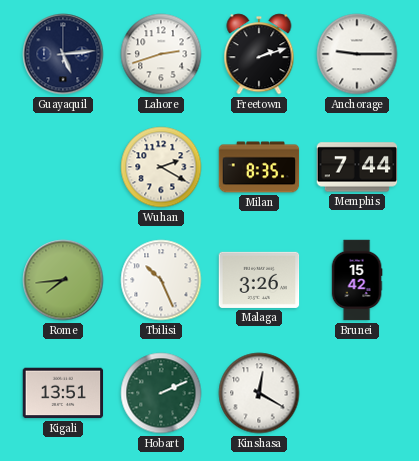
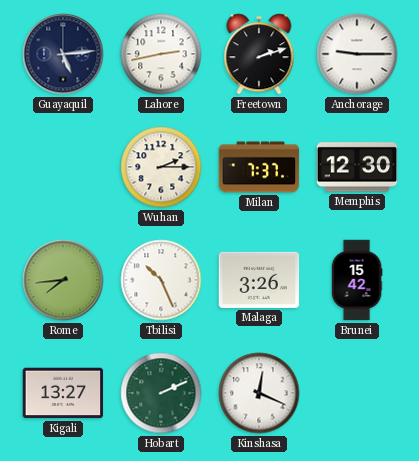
Lahore: 2:42 -> 2:43
Wuhan: 2:20 -> 2:15
Milan: 8:35 -> 7:37
Memphis: 7:44 -> 12:30
Kigali: 13:51 -> 13:27
Kinshasa: 12:20 -> 12:19
